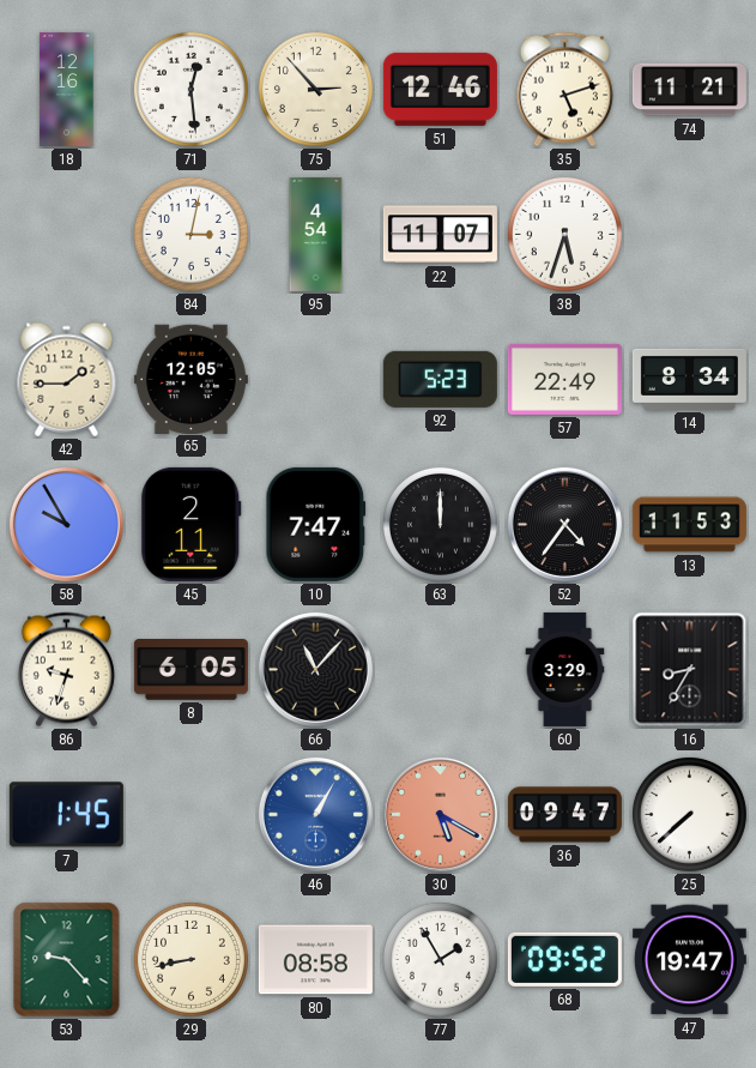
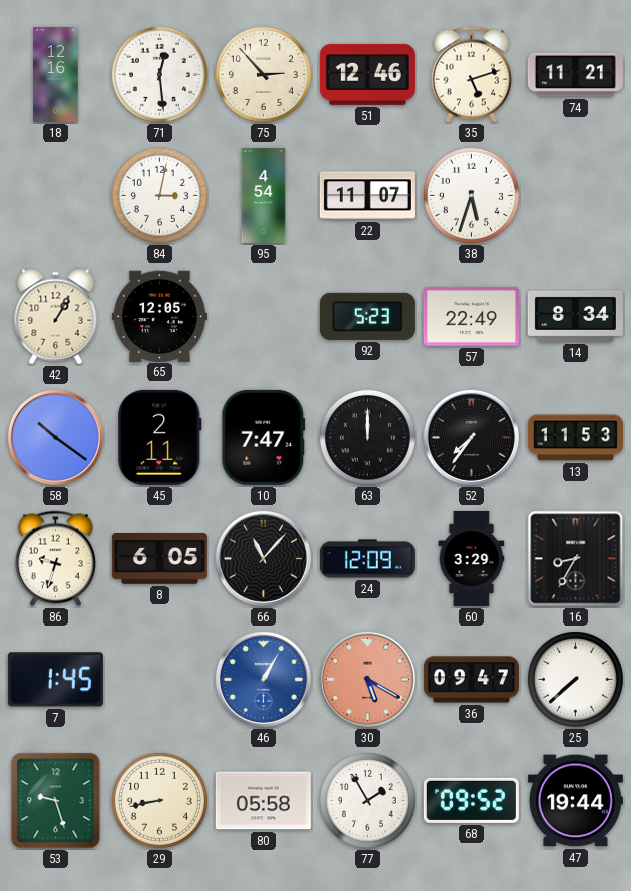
42: 1:45 -> 1:05
58: 9:55 -> 10:21
52: 4:36 -> 7:36
24: none -> 12:09
53: 9:23 -> 9:27
80: 08:58 -> 05:58
47: 19:47 -> 19:44
